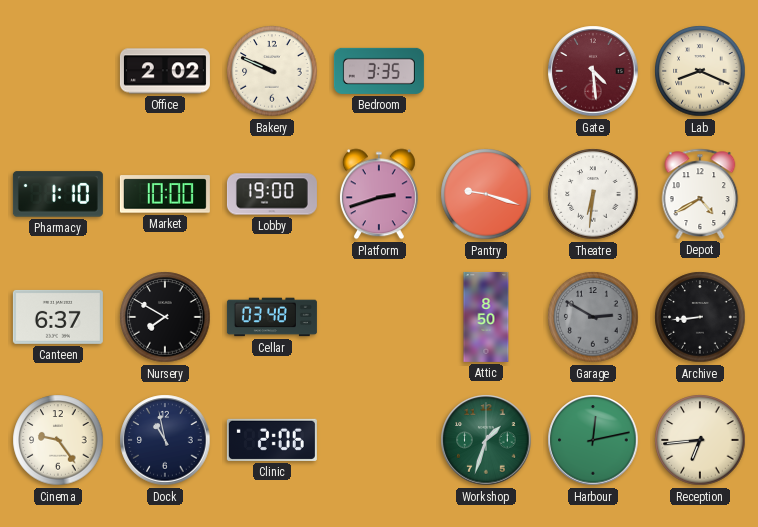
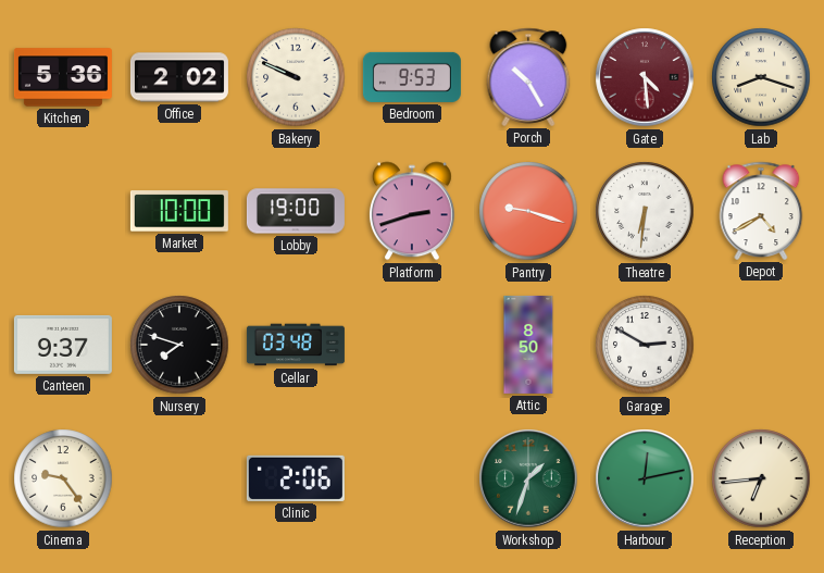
Kitchen: none -> 5:36
Bedroom: 3:35 -> 9:53
Porch: none -> 10:25
Lab: 8:19 -> 8:18
Pharmacy: 1:10 -> none
Canteen: 6:37 -> 9:37
Nursery: 7:50 -> 7:48
Garage dial: grey -> white
Archive: 8:44 -> none
Dock: 10:58 -> none
